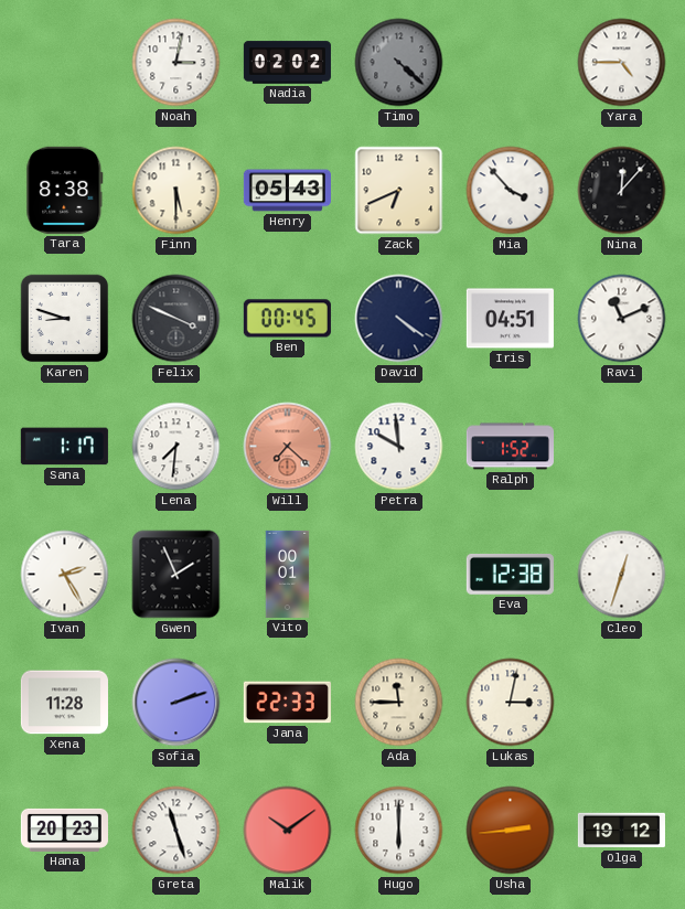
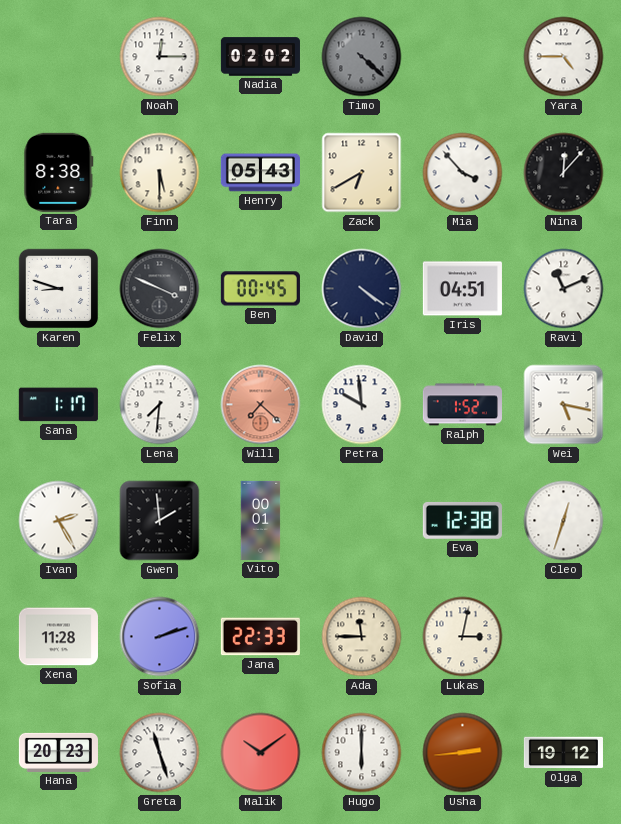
Noah: 3:02 -> 12:15
Zack: 6:41 -> 6:40
Wei: none -> 5:17
Gwen: 1:56 -> 1:59
